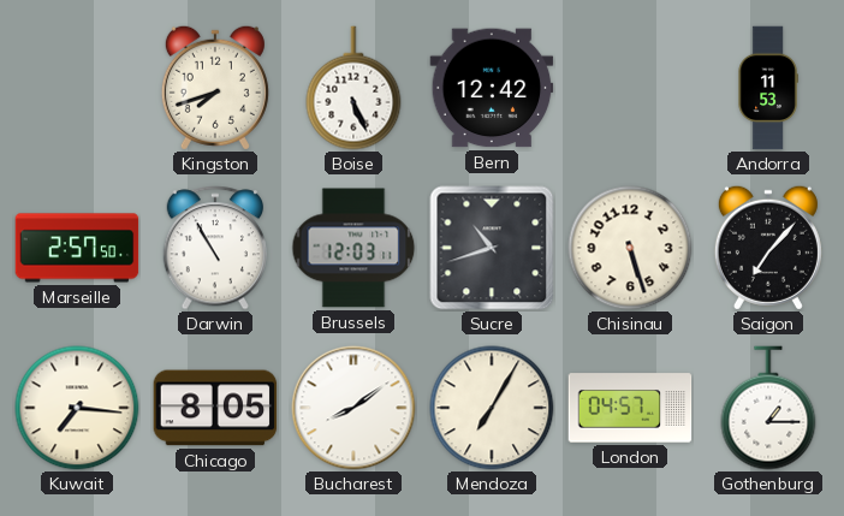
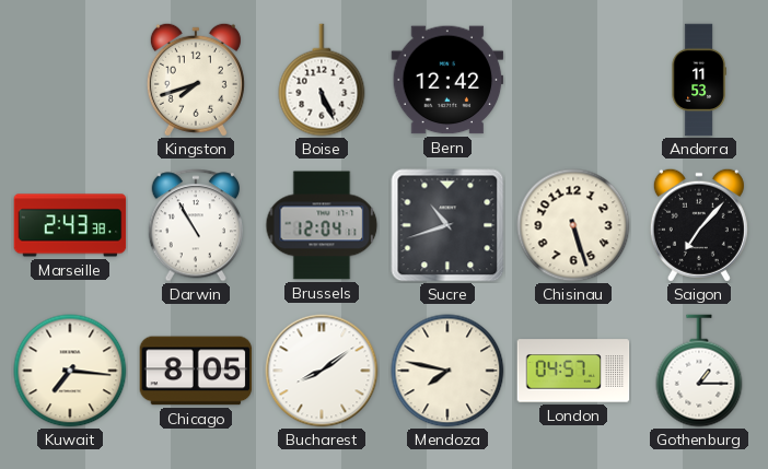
Marseille: 2:57 -> 2:43
Brussels: 12:03 -> 12:04
Mendoza: 7:05 -> 7:47
